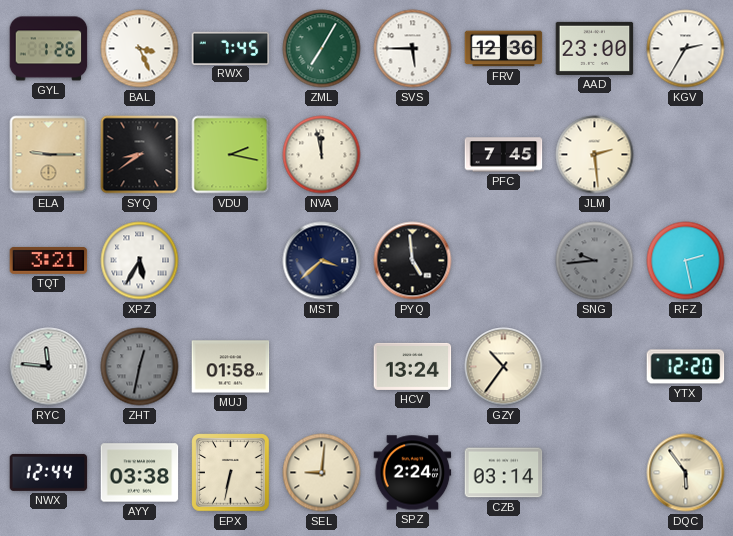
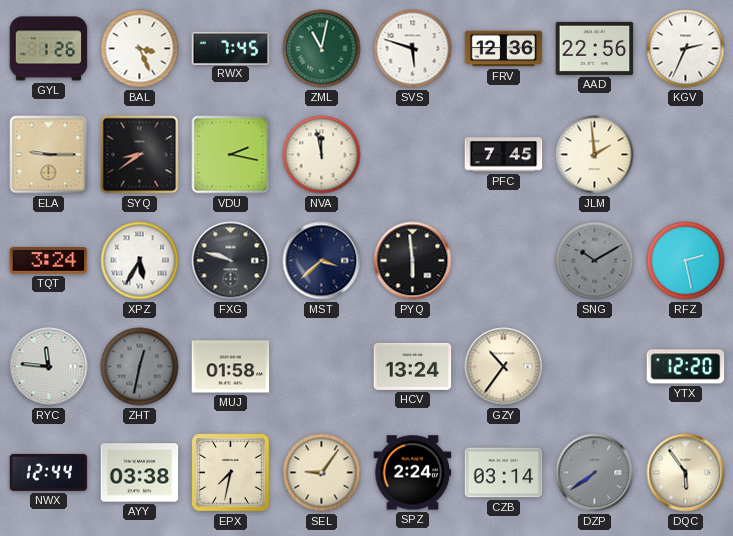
ZML: 7:05 -> 11:02
SVS: 5:45 -> 5:48
AAD: 23:00 -> 22:56
KGV: 2:35 -> 2:34
JLM: 2:29 -> 1:59
TQT: 3:21 -> 3:24
FXG: none -> 9:48
PYQ: 4:59 -> 5:59
SNG: 9:44 -> 10:10
EPX: 6:32 -> 7:32
SEL: 9:01 -> 9:06
DZP: none -> 7:39
